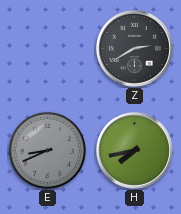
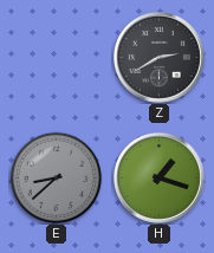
E: 8:41 -> 8:38
H: 7:43 -> 1:18
